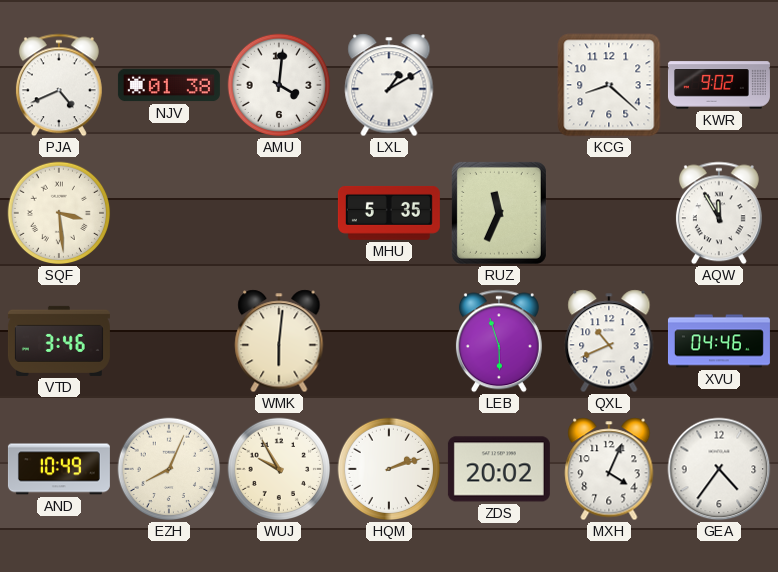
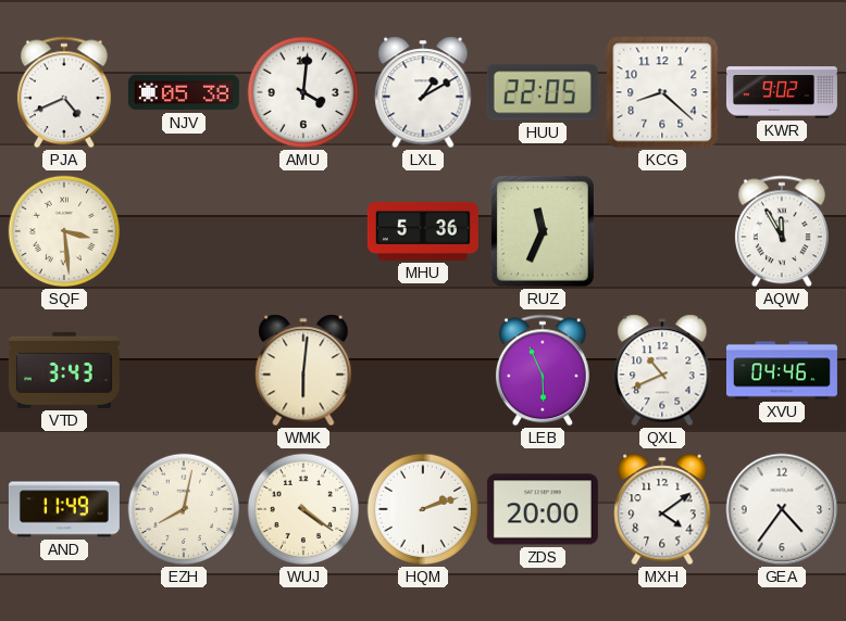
NJV: 01:38 -> 05:38
HUU: none -> 22:05
MHU: 5:35 -> 5:36
VTD: 3:46 -> 3:43
LEB: 5:57 -> 5:56
AND: 10:49 -> 11:49
EZH: 8:04 -> 8:02
WUJ: 9:55 -> 4:21
ZDS: 20:02 -> 20:00
MXH: 4:04 -> 4:09
